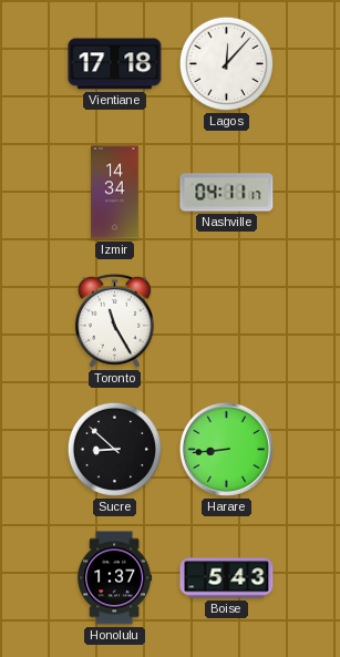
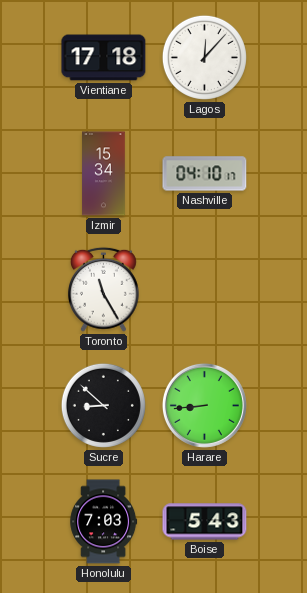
Izmir: 14:34 -> 15:34
Nashville: 04:11 -> 04:10
Honolulu: 1:37 -> 7:03
